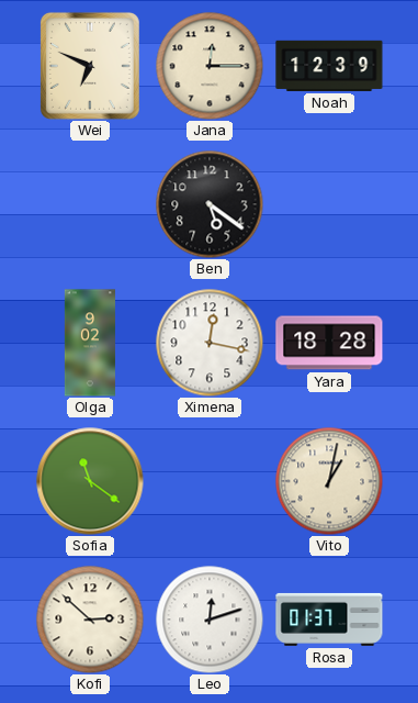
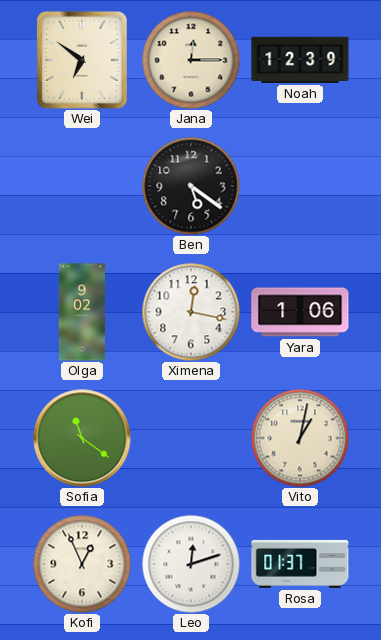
Wei: 6:49 -> 6:51
Yara: 18:28 -> 1:06
Kofi: 2:52 -> 12:56
